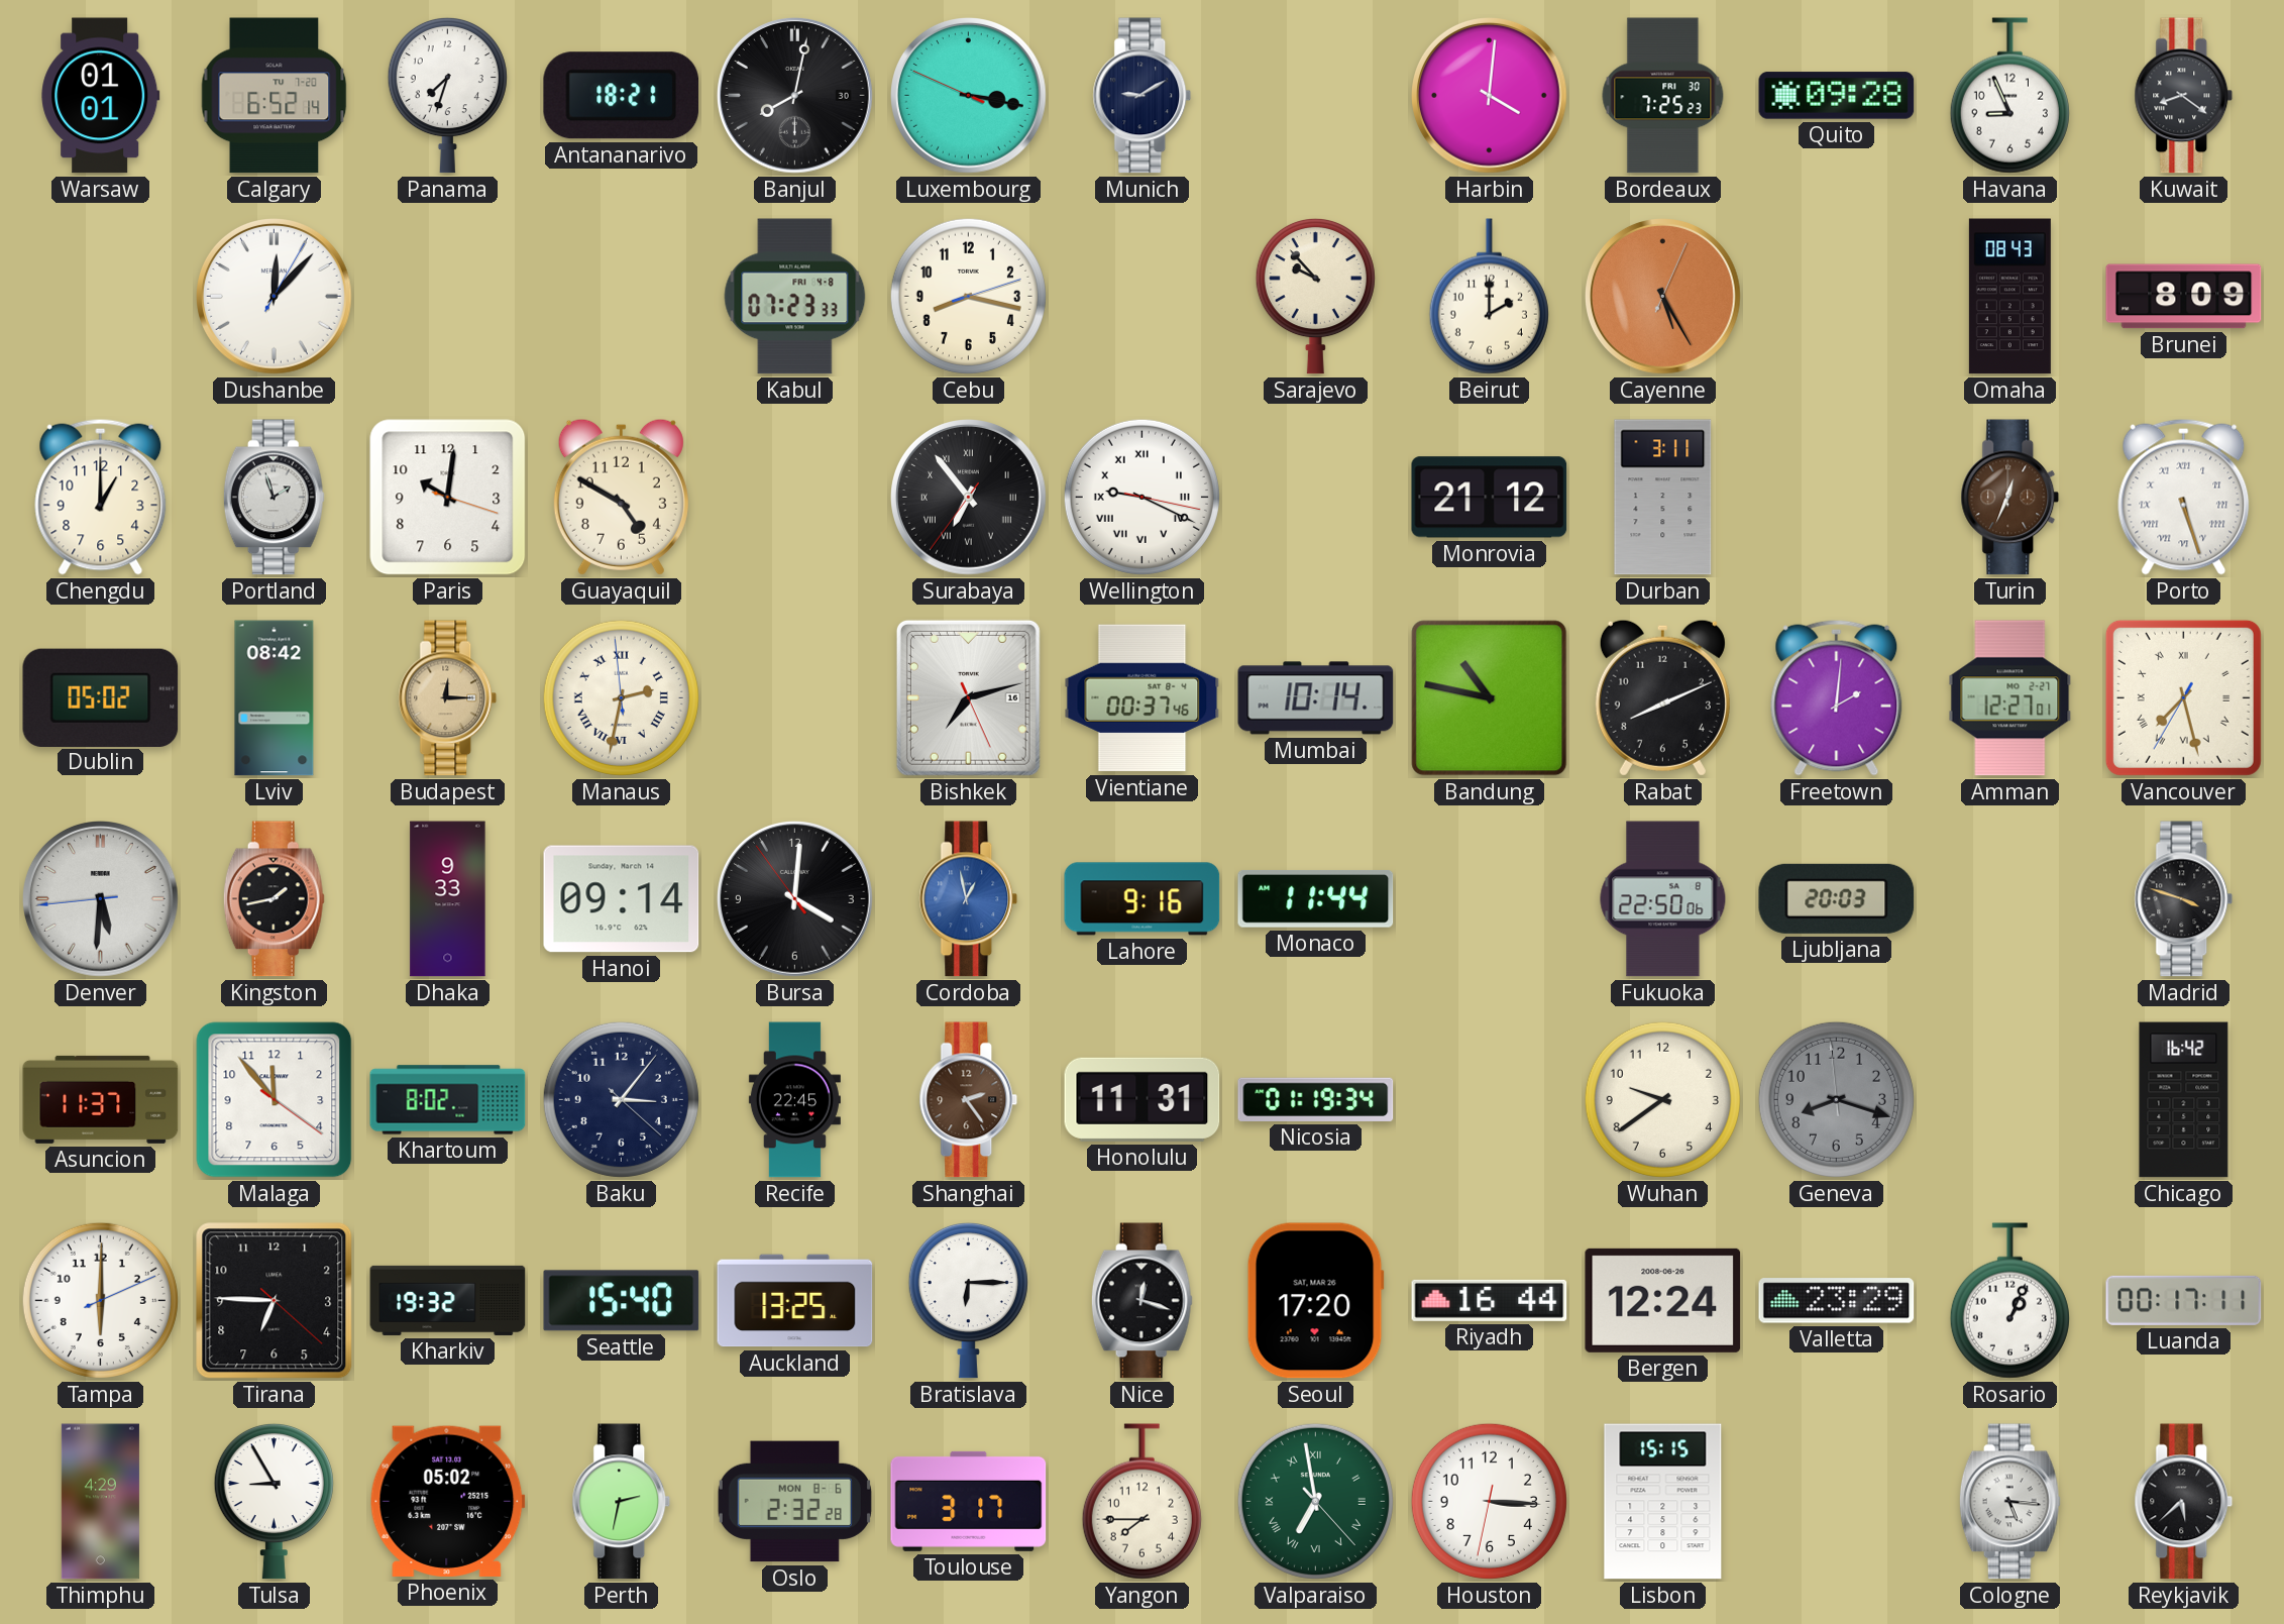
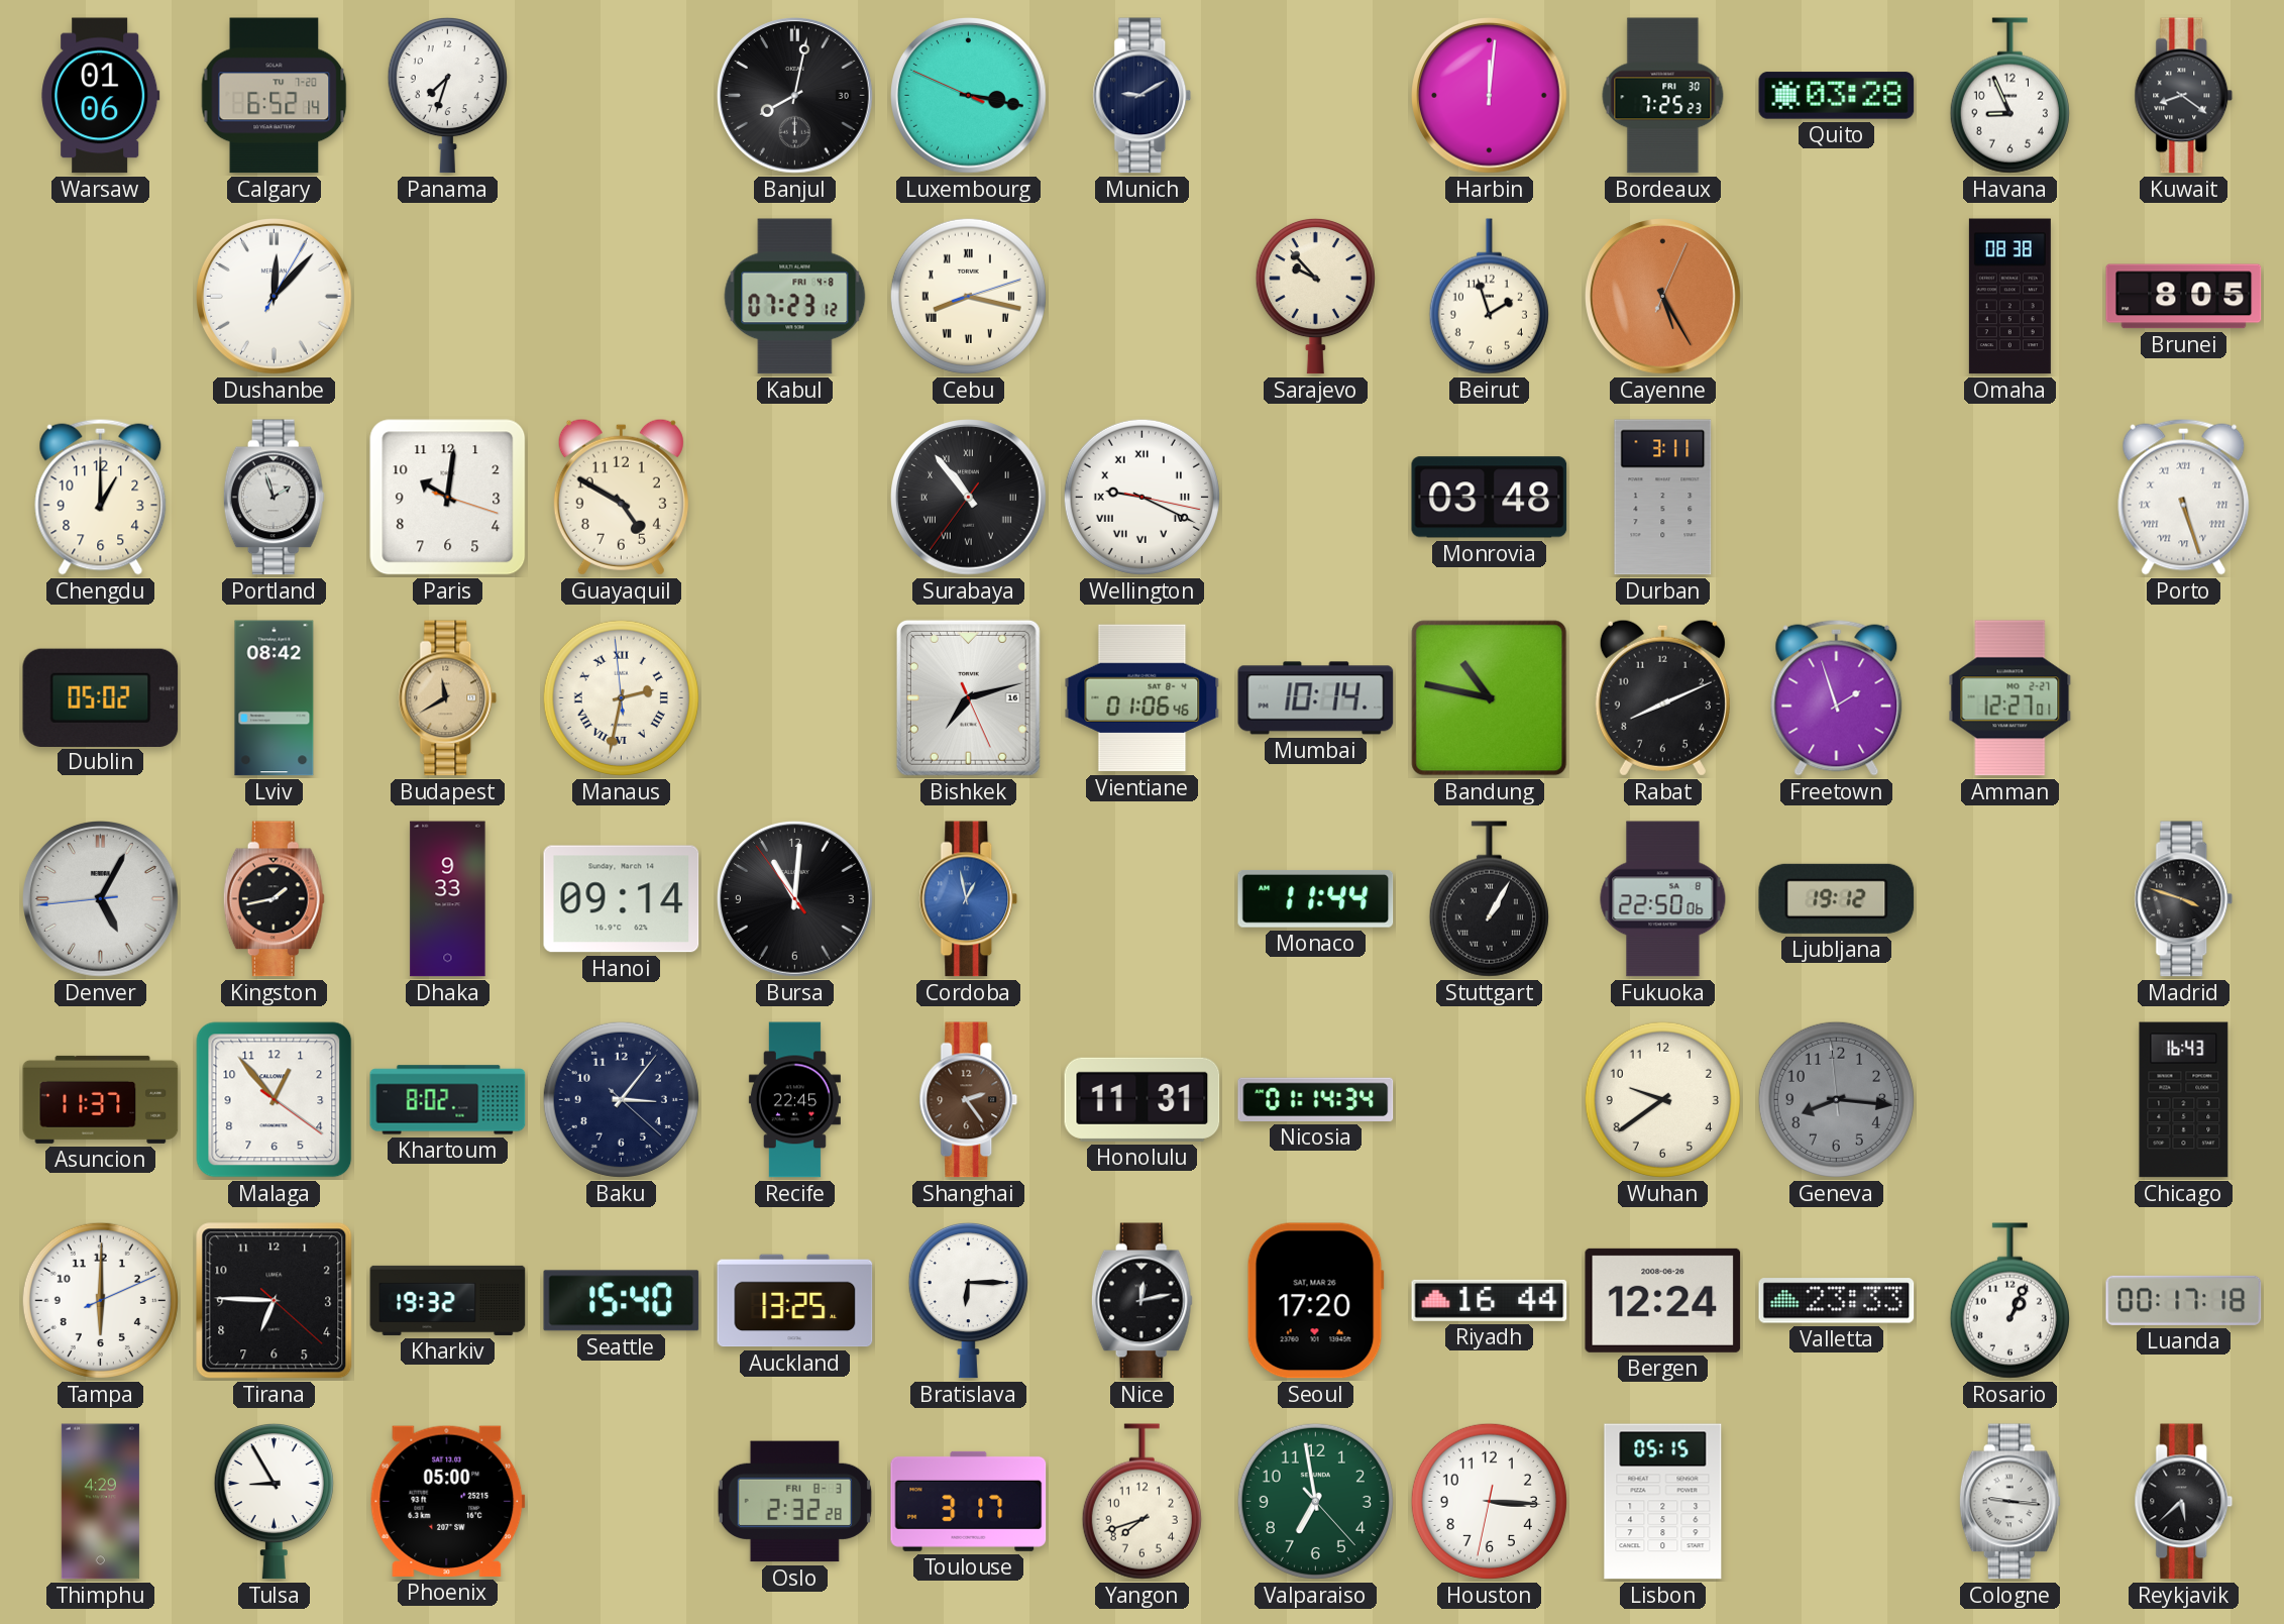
Warsaw: 01:01 -> 01:06
Antananarivo: 18:21 -> none
Harbin: 4:01 -> 12:01
Quito: 09:28 -> 03:28
Kabul: 07:23:33 -> 07:23:12
Cebu numerals: Arabic -> Roman
Beirut: 2:00 -> 1:57
Omaha: 08:43 -> 08:38
Brunei: 8:09 -> 8:05
Surabaya: 6:53 -> 10:53
Monrovia: 21:12 -> 03:48
Turin: 12:34 -> none
Budapest: 12:15 -> 11:40
Vientiane: 00:37 -> 01:06
Freetown: 2:01 -> 1:57
Vancouver: 7:27 -> none
Denver: 5:30 -> 5:04
Bursa: 4:00 -> 11:00
Lahore: 9:16 -> none
Stuttgart: none -> 1:05
Ljubljana: 20:03 -> 19:12
Malaga: 11:53 -> 12:53
Nicosia: 01:19 -> 01:14
Geneva: 8:17 -> 8:15
Chicago: 16:42 -> 16:43
Nice: 12:18 -> 12:13
Valletta: 23:29 -> 23:33
Luanda: 00:17:11 -> 00:17:18
Phoenix: 05:02 -> 05:00
Perth: 2:32 -> none
Oslo date: MON 8-6 -> FRI 8-3
Yangon: 7:45 -> 7:42
Valparaiso numerals: Roman -> Arabic
Lisbon: 15:15 -> 05:15
Cologne: 5:16 -> 9:16
